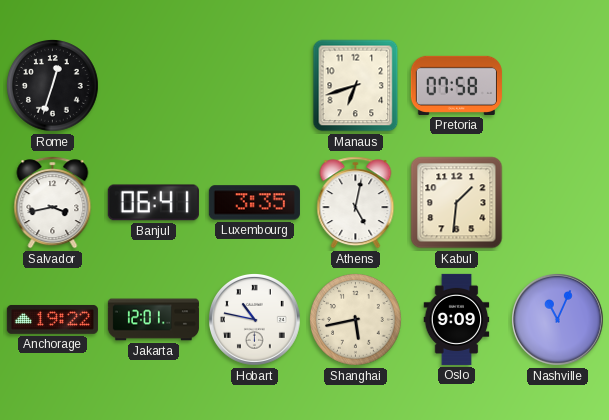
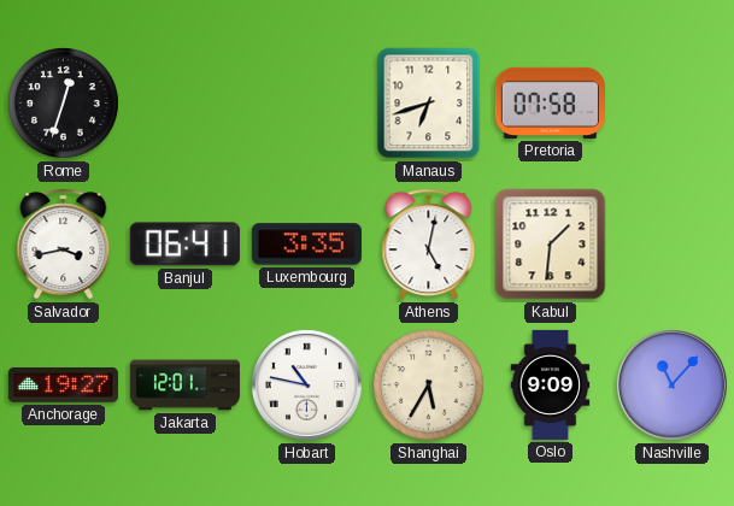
Anchorage: 19:22 -> 19:27
Shanghai: 5:43 -> 5:35
Nashville: 11:04 -> 11:07
